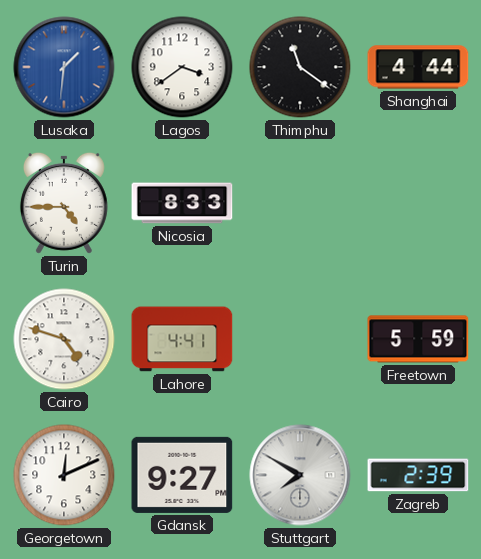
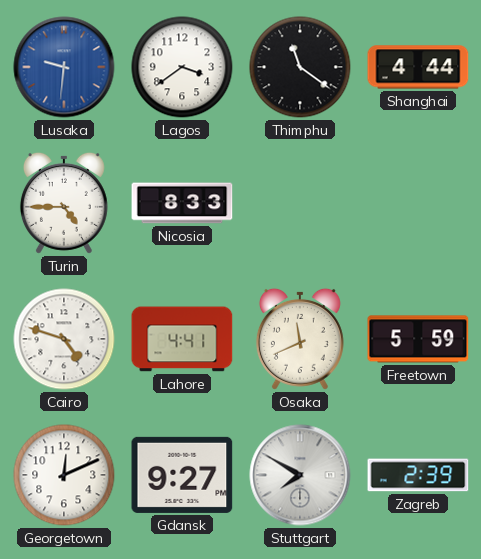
Lusaka: 1:31 -> 9:31
Osaka: none -> 11:41
